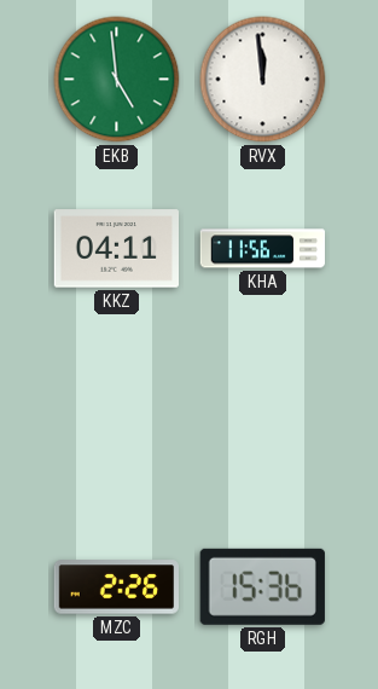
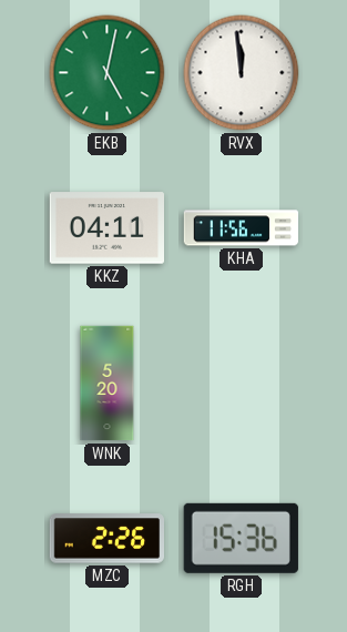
EKB: 4:59 -> 5:02
WNK: none -> 5:20
